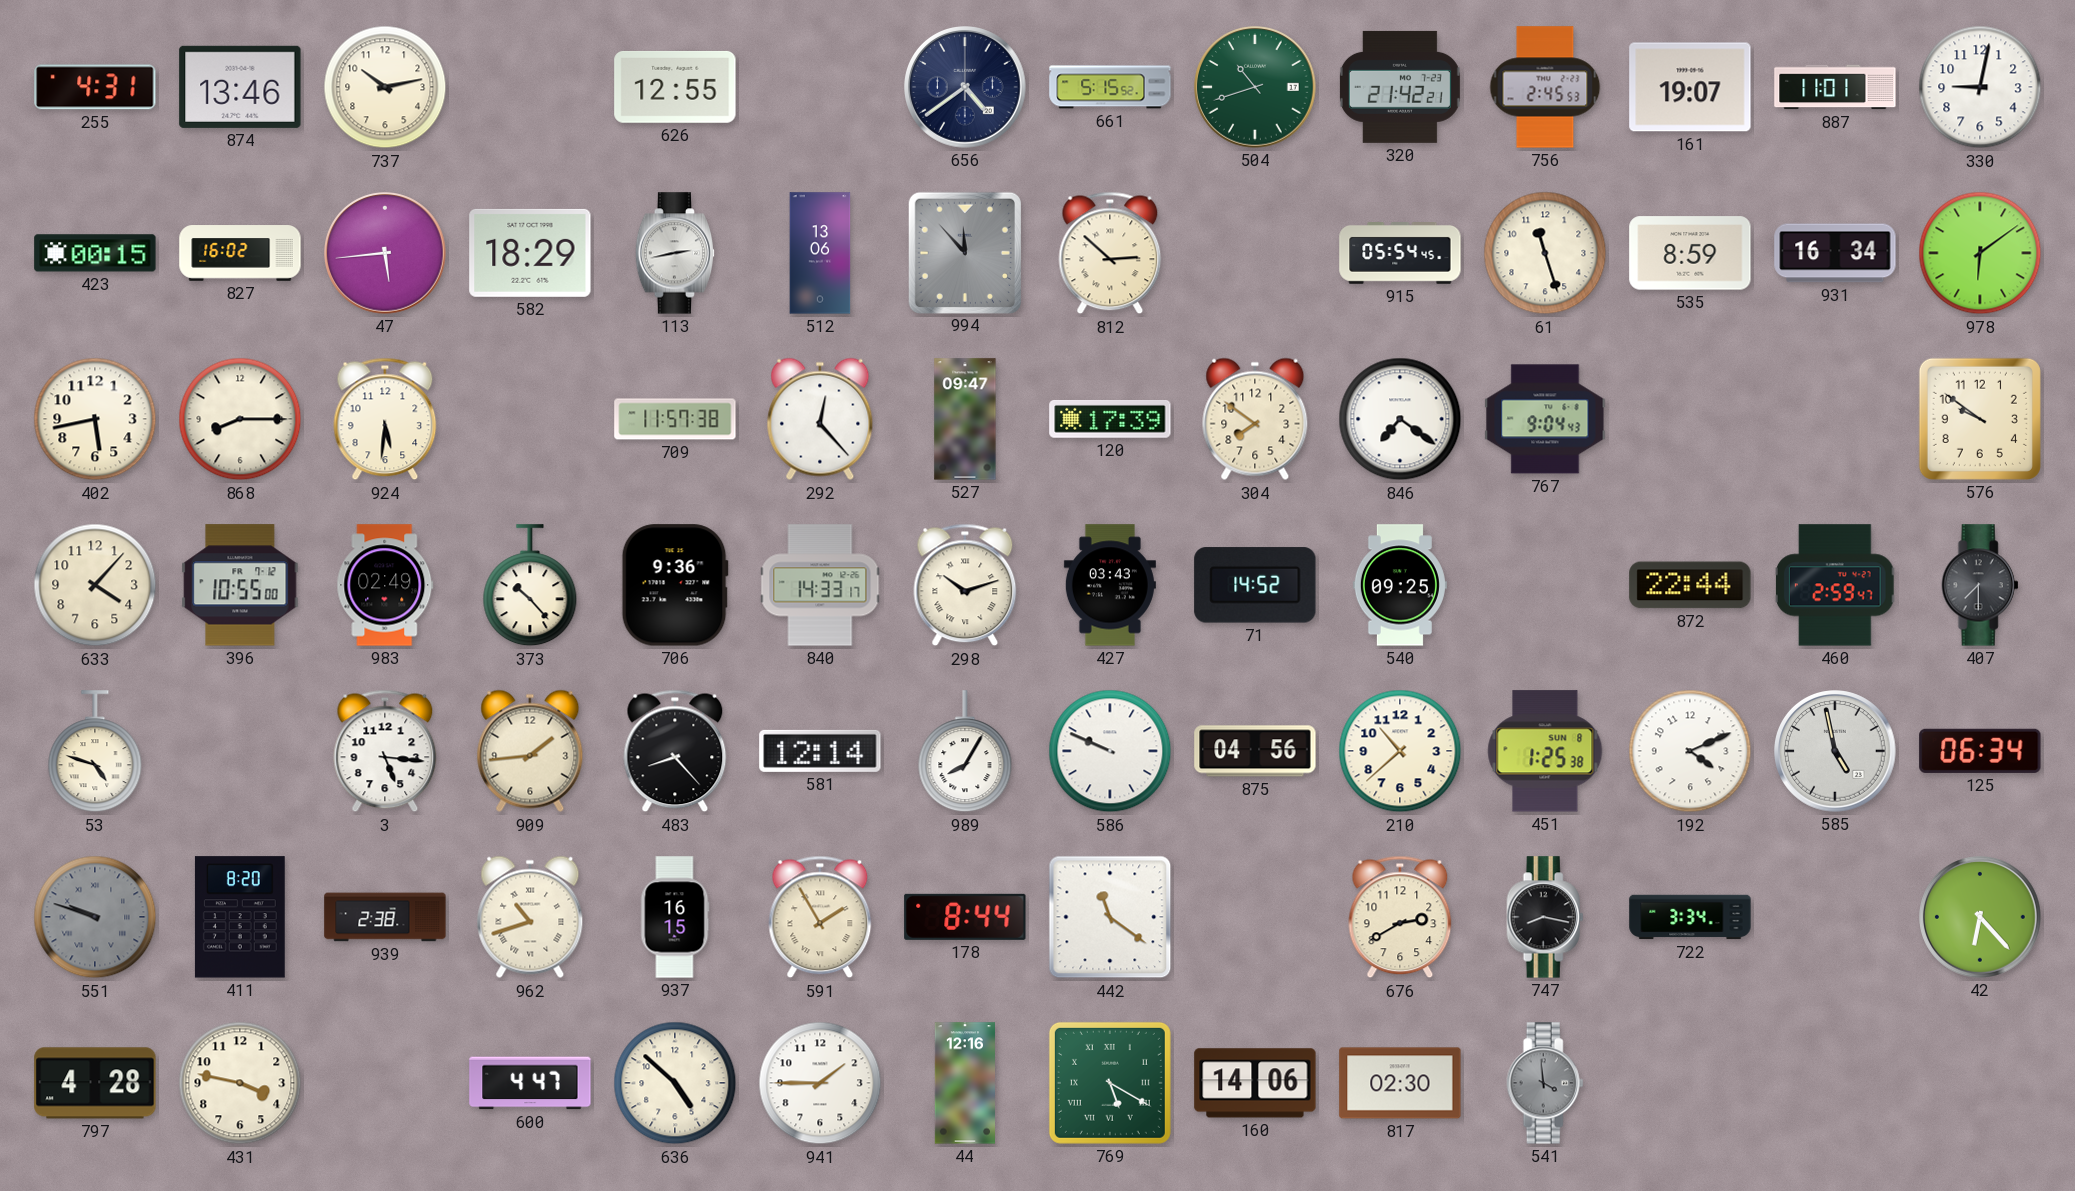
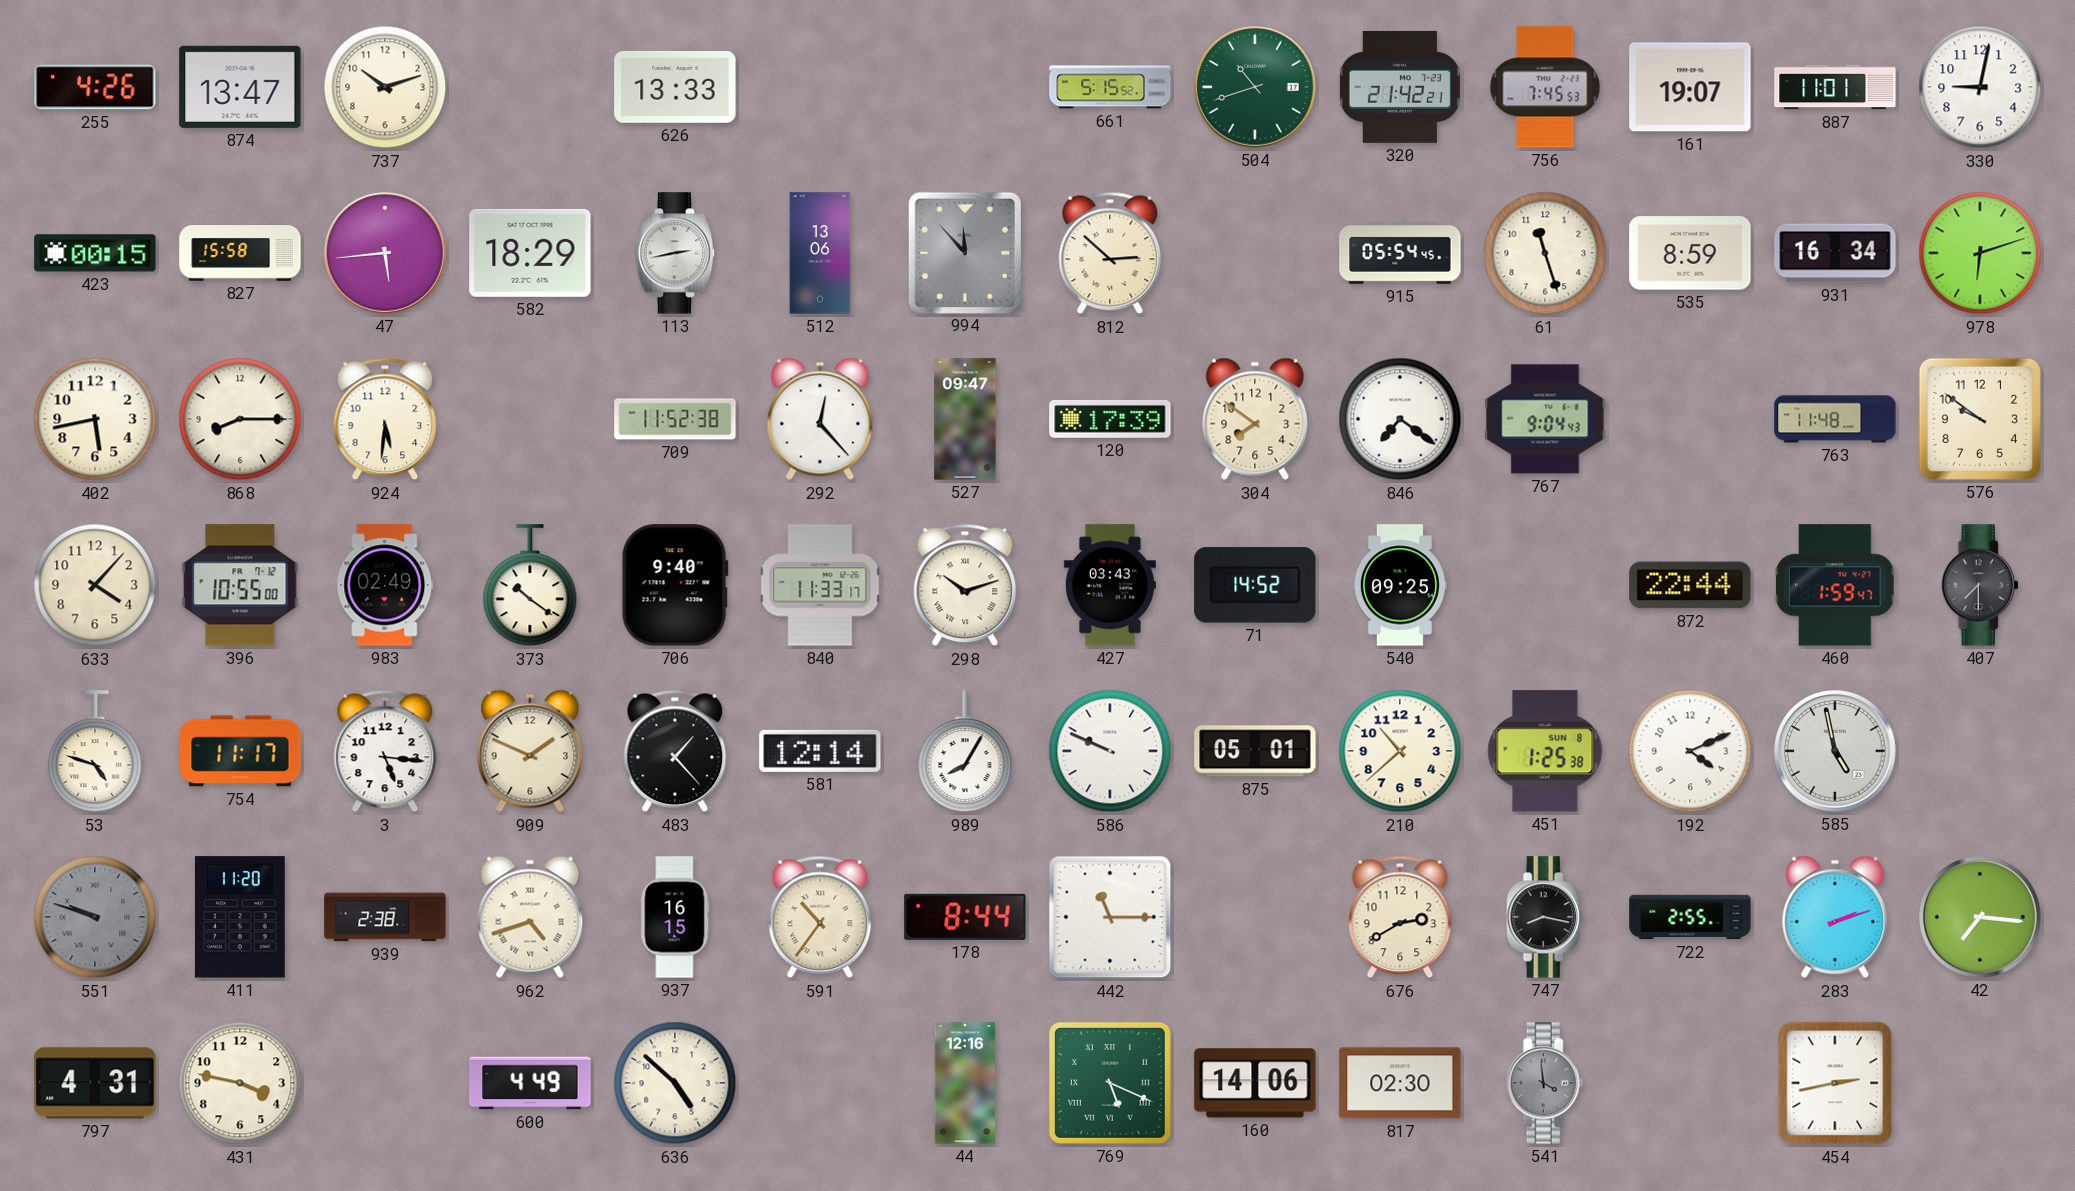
255: 4:31 -> 4:26
874: 13:46 -> 13:47
737: 10:13 -> 10:12
626: 12:55 -> 13:33
656: 4:39 -> none
756: 2:45 -> 7:45
827: 16:02 -> 15:58
978: 6:09 -> 6:12
709: 11:57 -> 11:52
763: none -> 11:48
373: 10:23 -> 10:21
706: 9:36 -> 9:40
840: 14:33 -> 11:33
460: 2:59 -> 1:59
754: none -> 11:17
909: 1:44 -> 1:49
483: 8:23 -> 1:23
875: 04:56 -> 05:01
125: 06:34 -> none
411: 8:20 -> 11:20
962: 10:42 -> 4:42
591: 1:55 -> 10:36
442: 11:21 -> 11:15
722: 3:34 -> 2:55
283: none -> 2:12
42: 6:23 -> 7:16
797: 4:28 -> 4:31
600: 4:47 -> 4:49
941: 1:45 -> none
769: 5:20 -> 5:19
454: none -> 2:43
